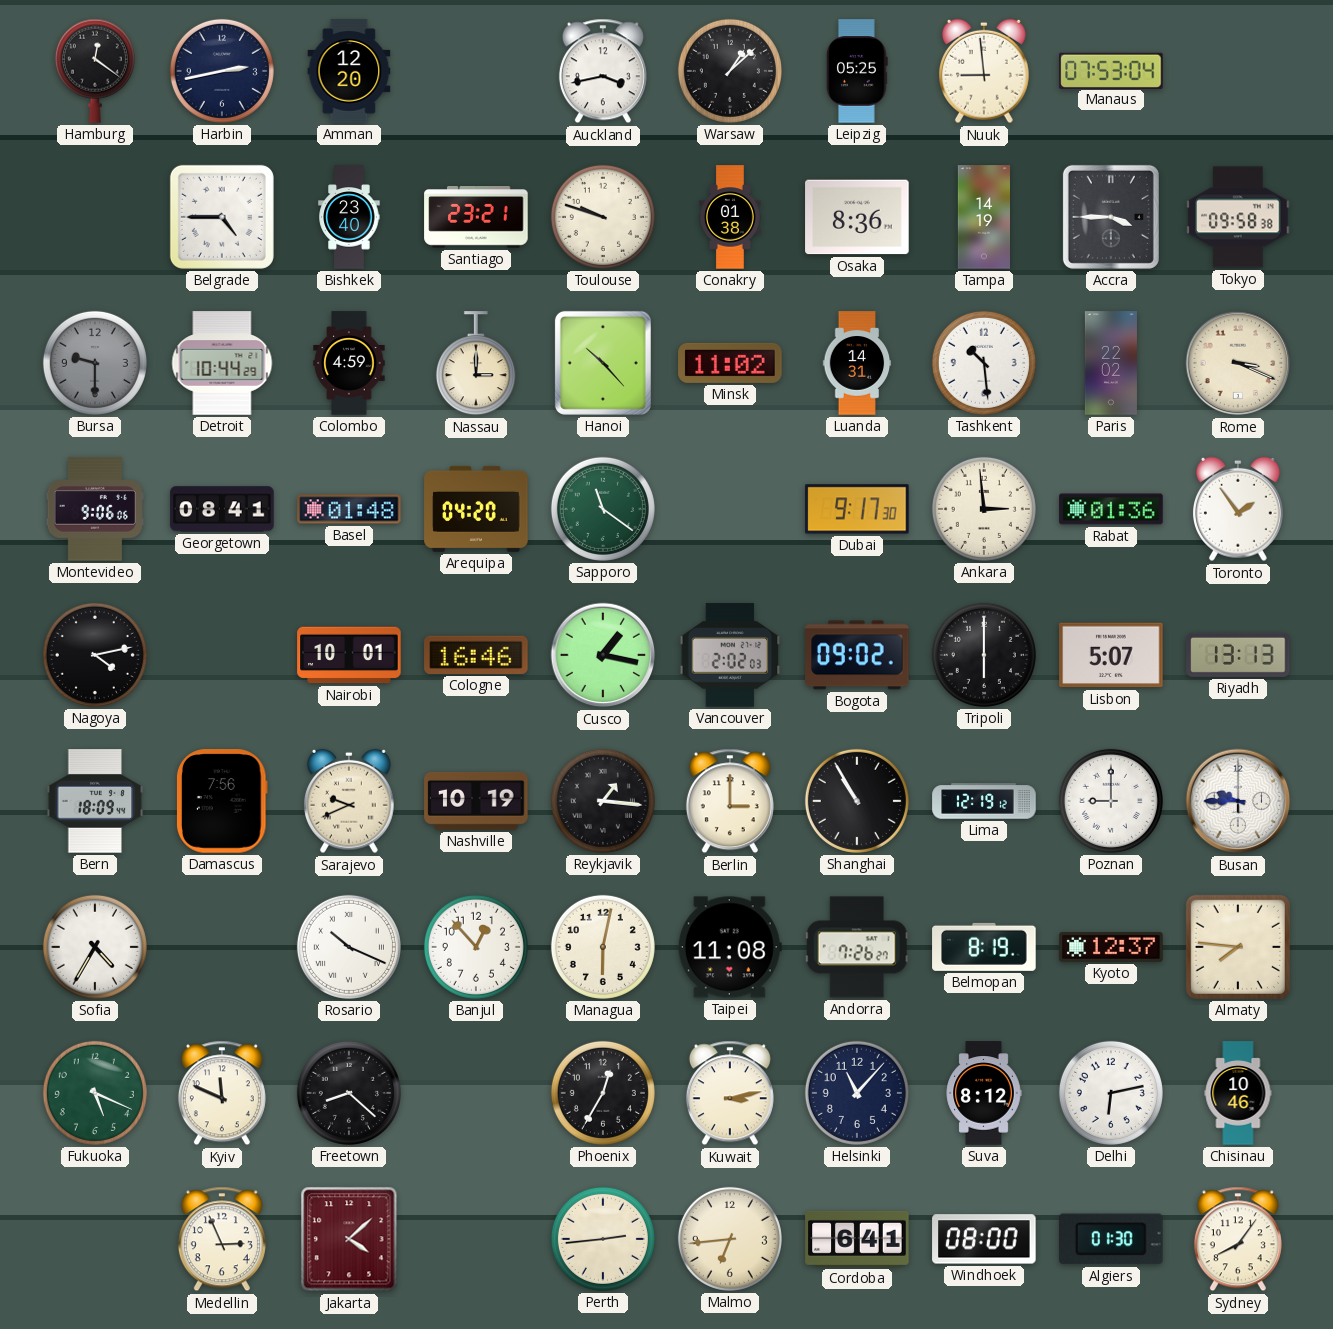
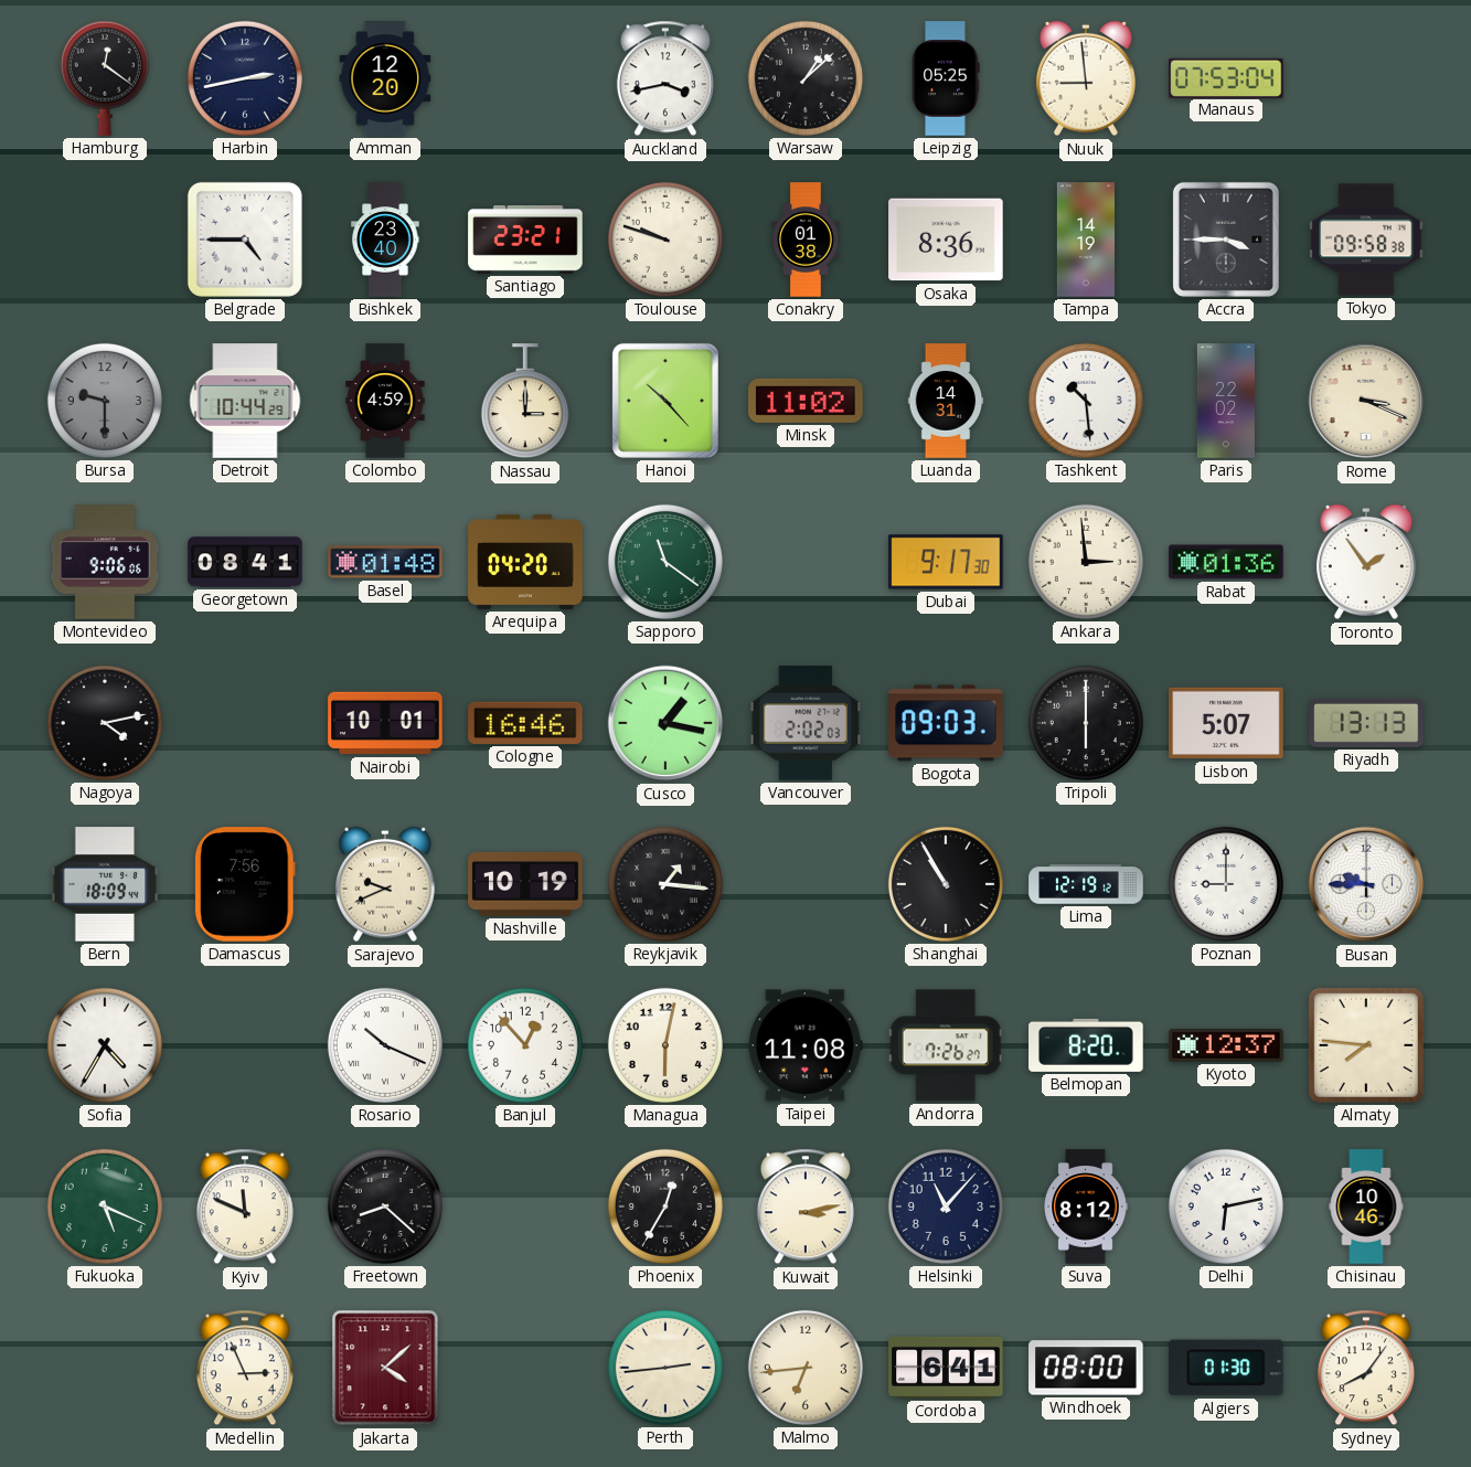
Bogota: 09:02 -> 09:03
Berlin: 3:00 -> none
Belmopan: 8:19 -> 8:20
